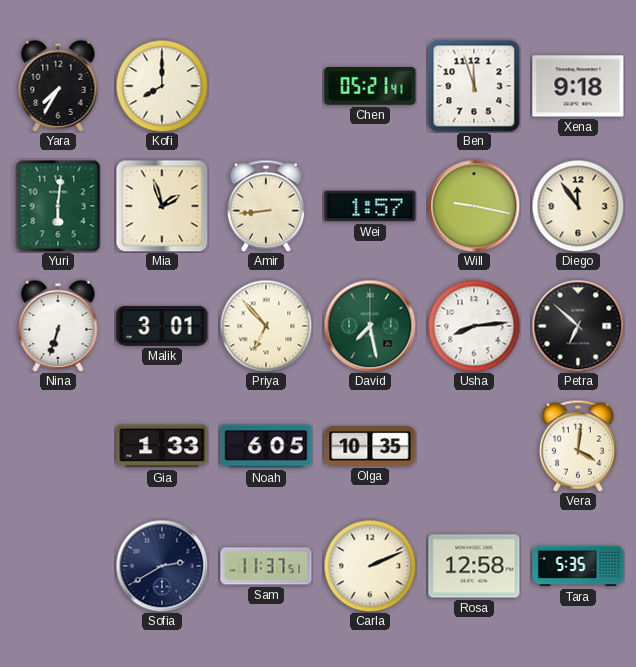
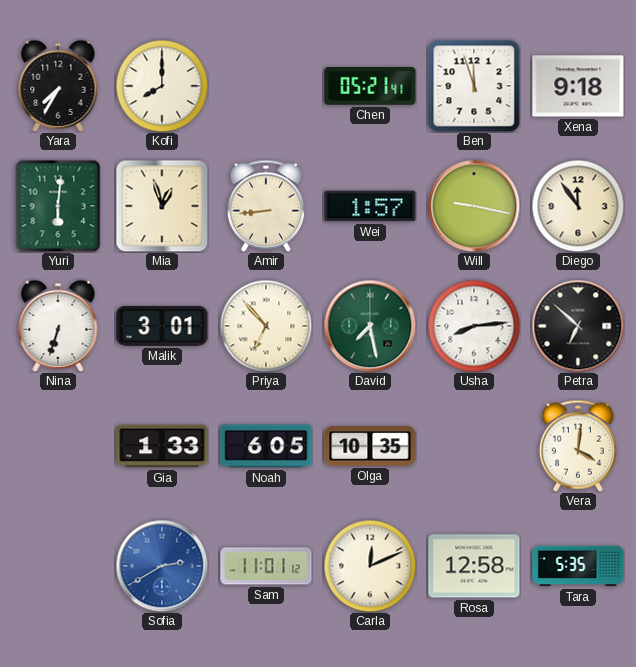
Mia: 1:57 -> 12:57
Sofia dial: navy -> blue
Sam: 11:37 -> 11:01
Carla: 2:11 -> 12:11
